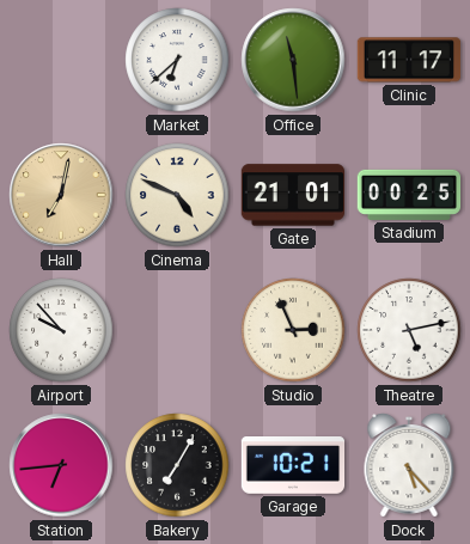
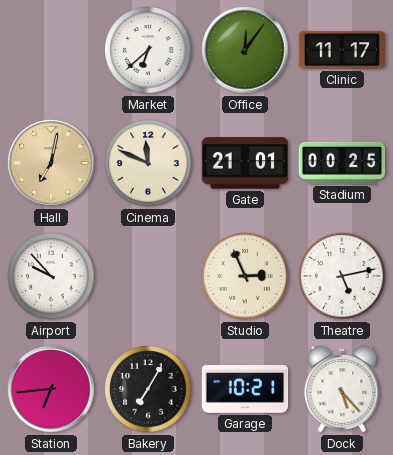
Office: 11:29 -> 12:06
Cinema: 4:49 -> 11:49
